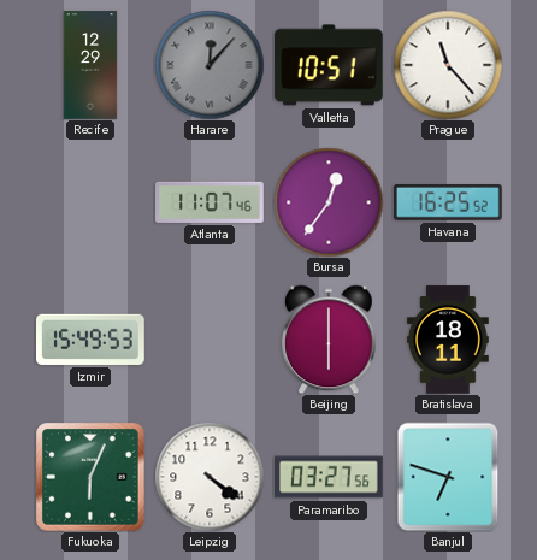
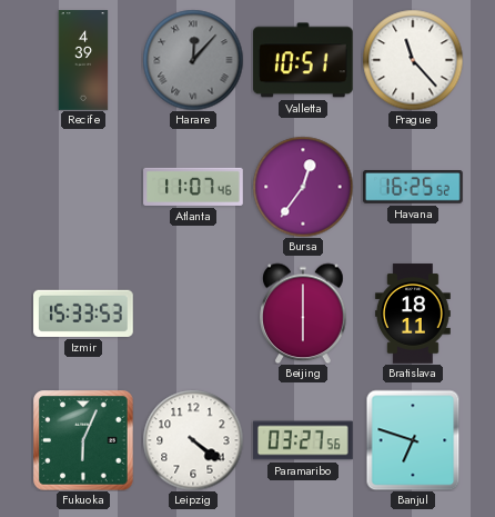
Recife: 12:29 -> 4:39
Izmir: 15:49 -> 15:33
